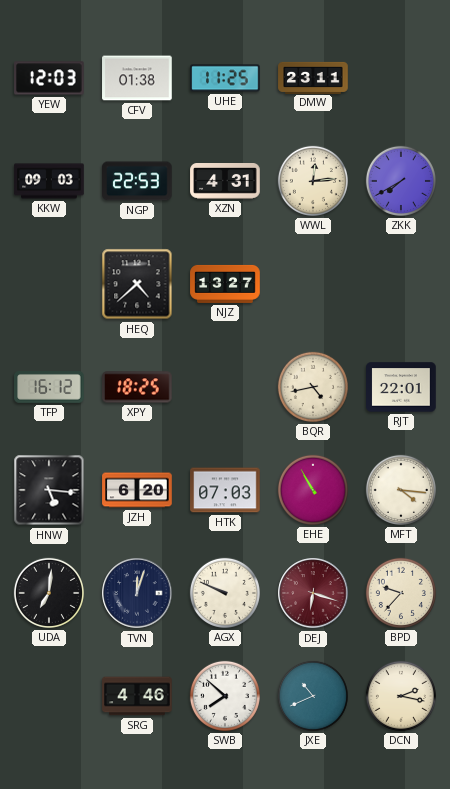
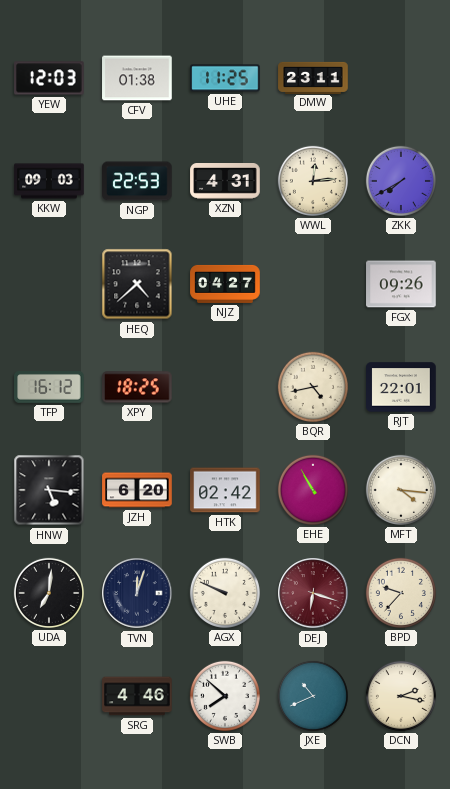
NJZ: 13:27 -> 04:27
FGX: none -> 09:26
HTK: 07:03 -> 02:42
